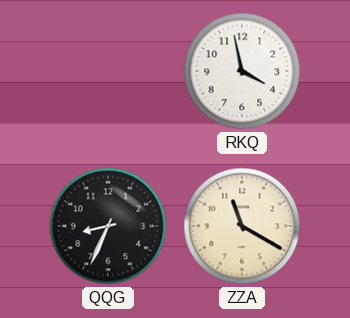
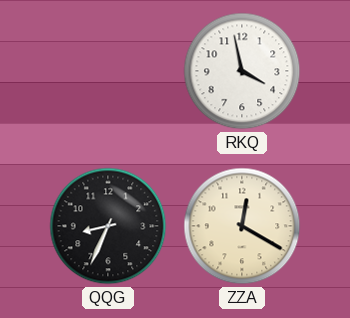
ZZA: 11:20 -> 12:20
